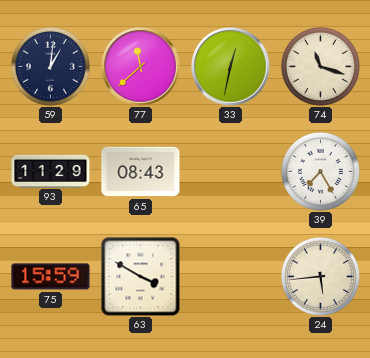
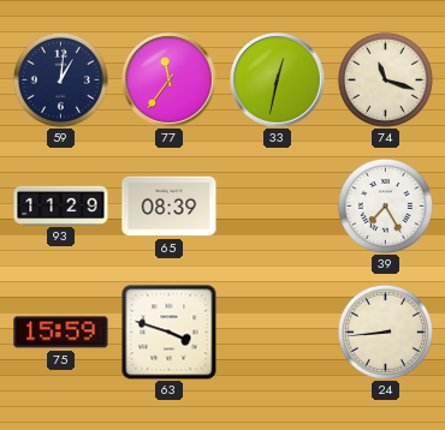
77: 11:38 -> 11:36
65: 08:43 -> 08:39
63: 3:50 -> 3:48
24: 5:44 -> 8:44
